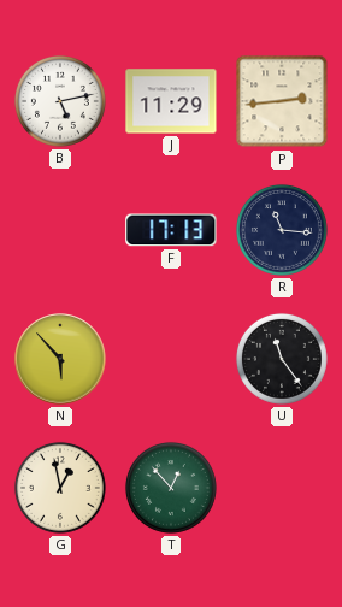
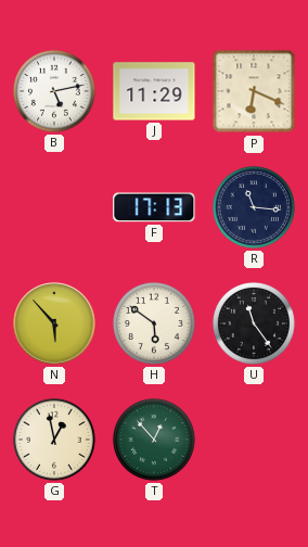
P: 2:44 -> 6:19
H: none -> 5:51
